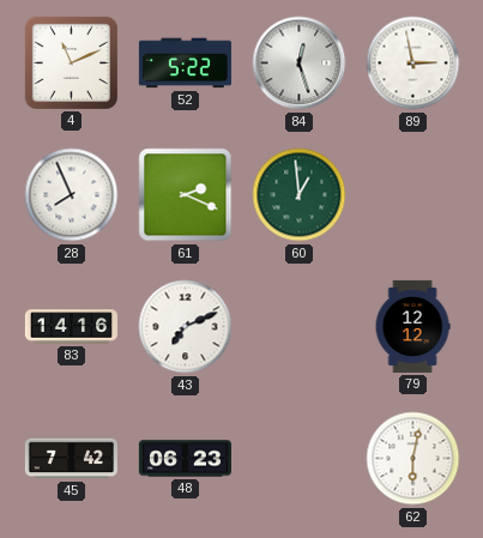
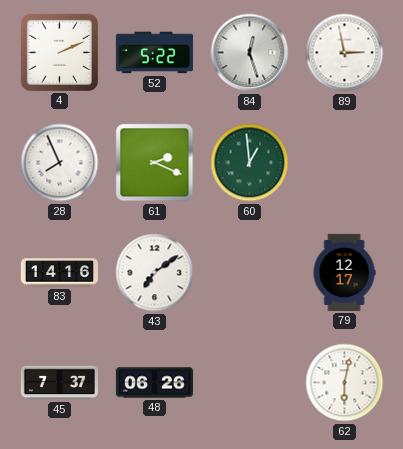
4: 11:11 -> 2:11
43: 7:11 -> 7:09
79: 12:12 -> 12:17
45: 7:42 -> 7:37
48: 06:23 -> 06:26
